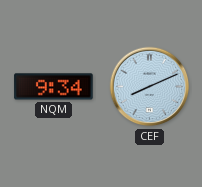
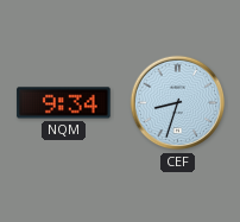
CEF: 8:11 -> 8:33
